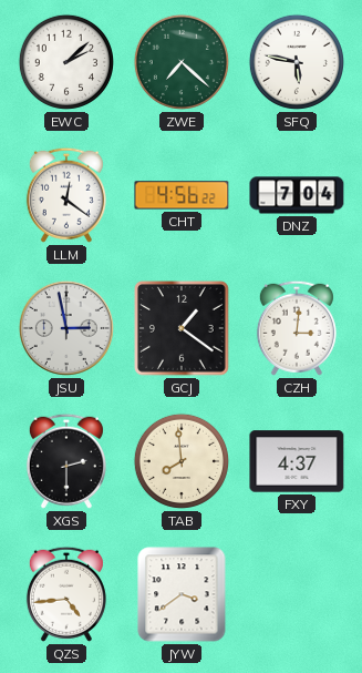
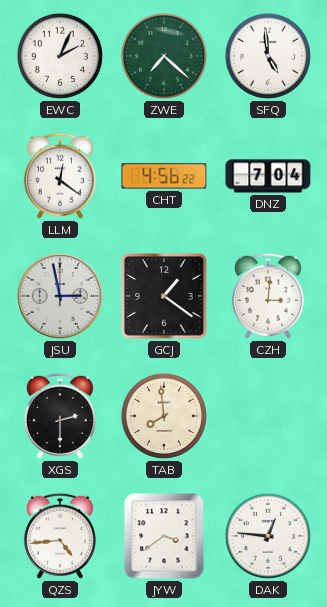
EWC: 2:08 -> 2:04
SFQ: 5:47 -> 4:59
FXY: 4:37 -> none
DAK: none -> 12:46
